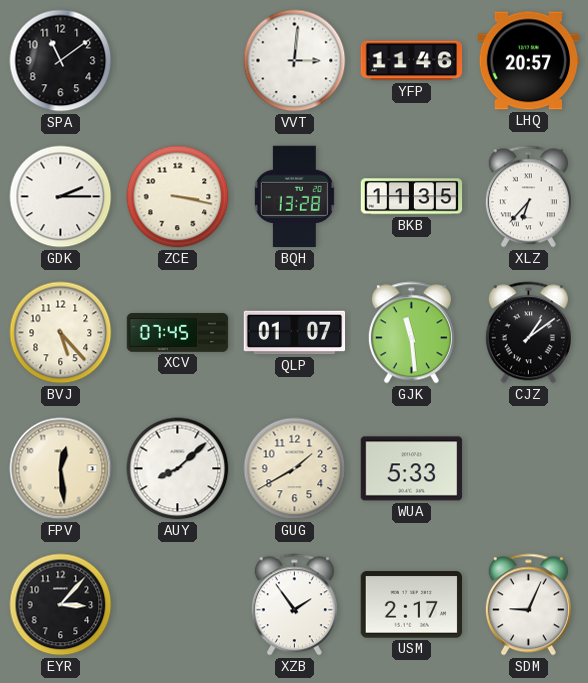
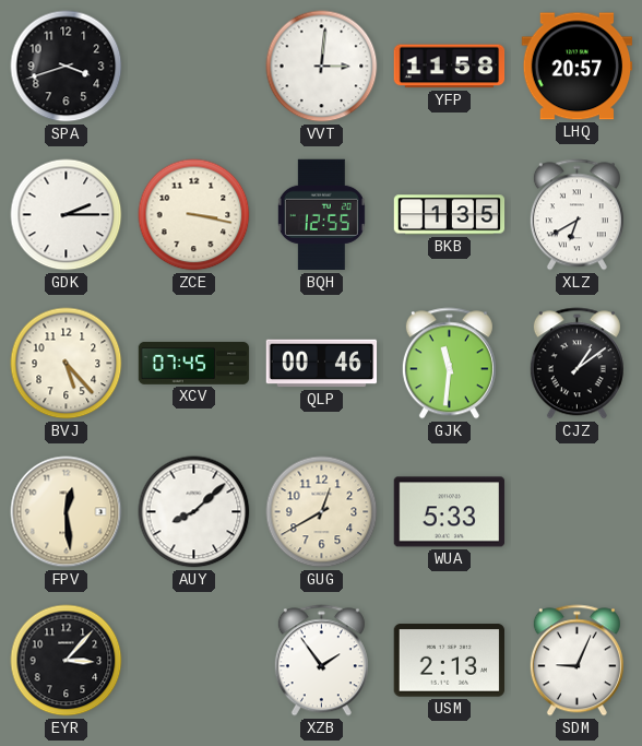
SPA: 11:09 -> 3:42
YFP: 11:46 -> 11:58
BQH: 13:28 -> 12:55
BKB: 11:35 -> 1:35
XLZ: 6:37 -> 6:40
QLP: 01:07 -> 00:46
GJK: 11:29 -> 11:31
GUG: 1:40 -> 12:40
USM: 2:17 -> 2:13
